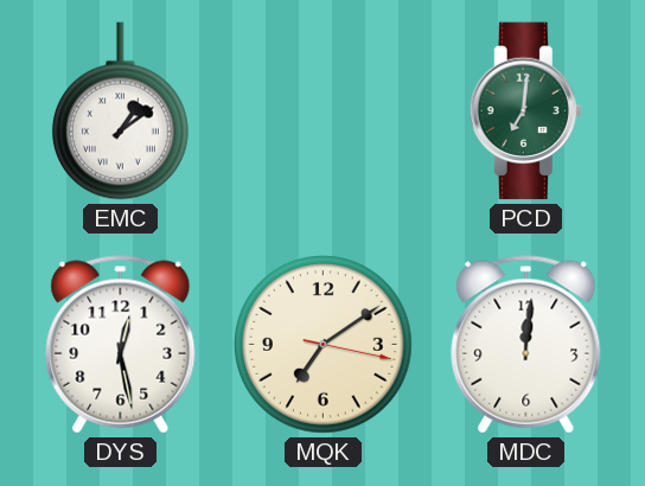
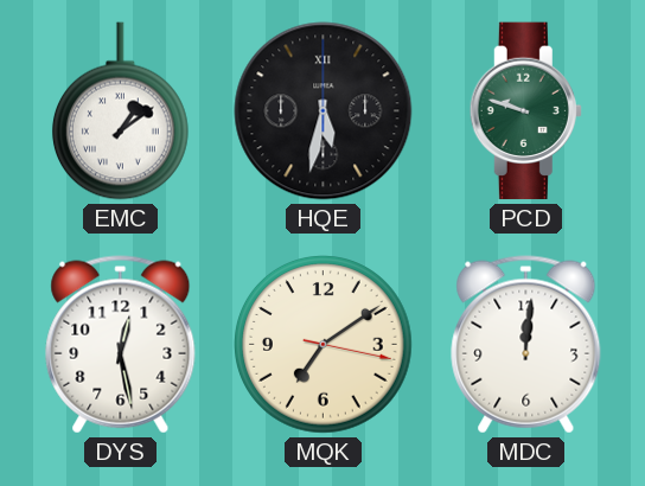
HQE: none -> 5:32
PCD: 7:01 -> 9:48
